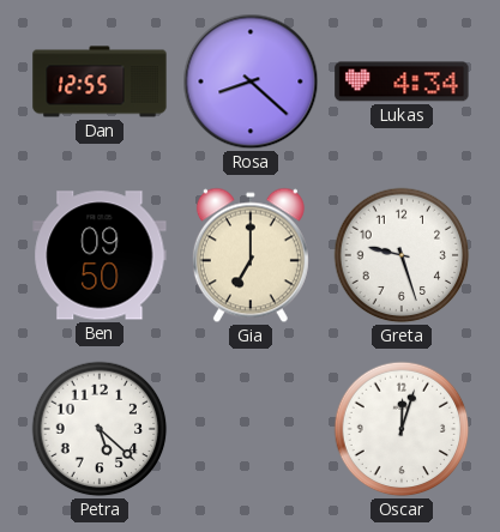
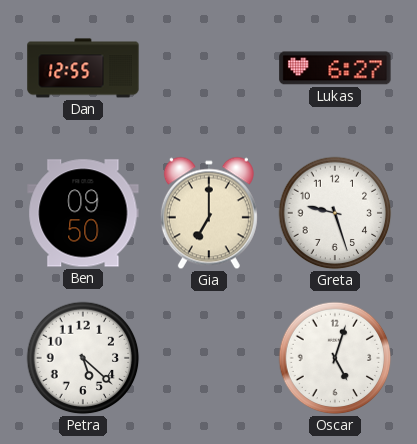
Rosa: 8:22 -> none
Lukas: 4:34 -> 6:27
Oscar: 12:03 -> 5:03
